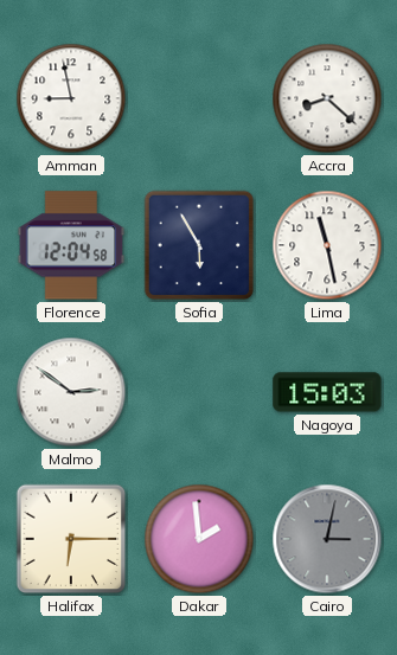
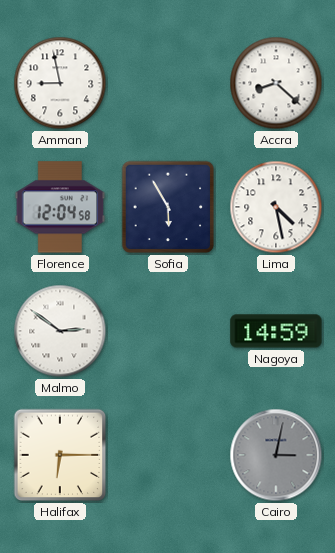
Lima: 11:28 -> 4:28
Nagoya: 15:03 -> 14:59
Dakar: 1:59 -> none
